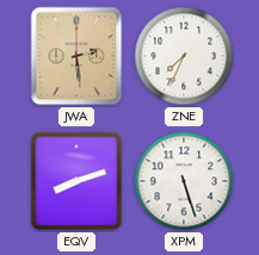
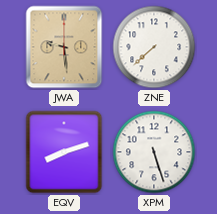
JWA: 2:29 -> 9:29
ZNE: 7:34 -> 7:38
